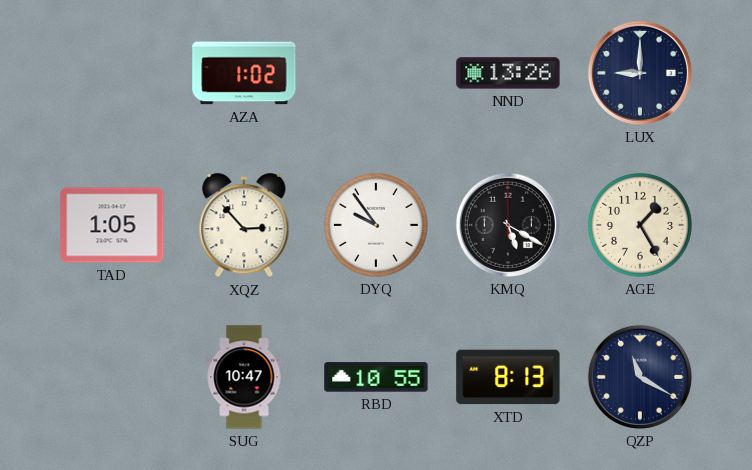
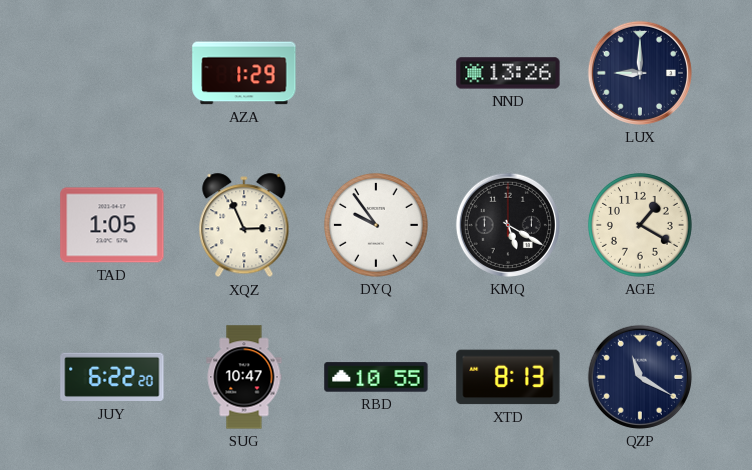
AZA: 1:02 -> 1:29
XQZ: 2:53 -> 2:56
AGE: 1:25 -> 1:20
JUY: none -> 6:22
